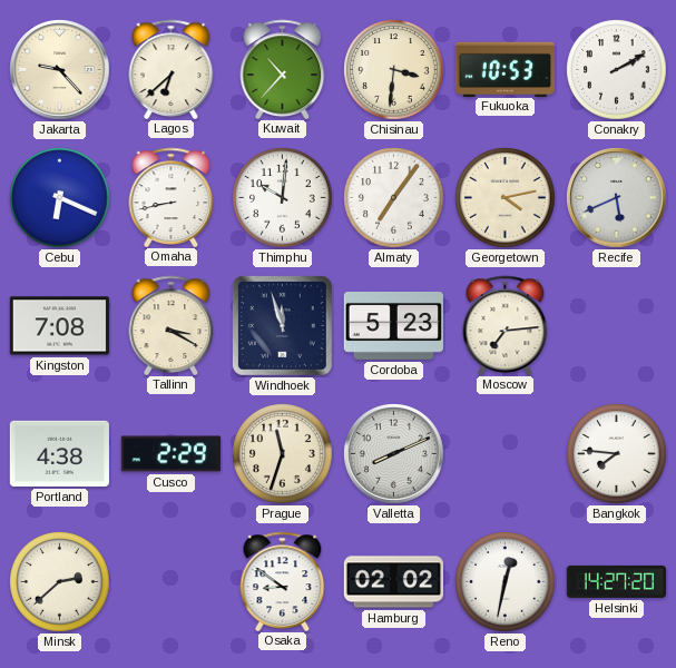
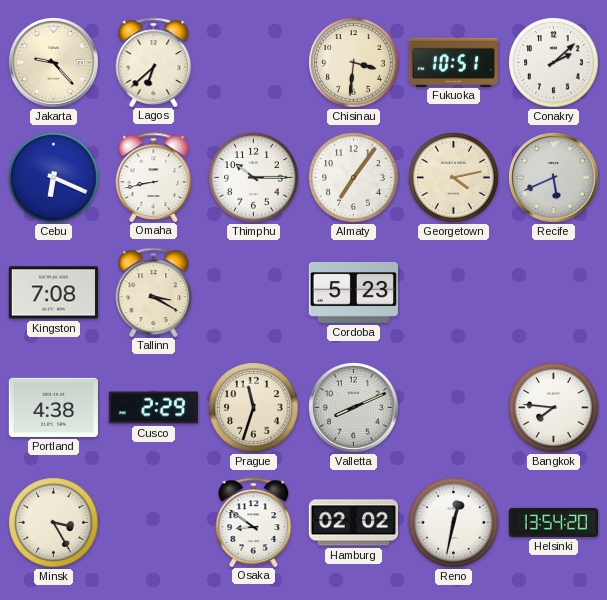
Kuwait: 10:37 -> none
Fukuoka: 10:53 -> 10:51
Conakry: 2:10 -> 2:08
Thimphu: 10:01 -> 10:15
Windhoek: 11:57 -> none
Moscow: 7:14 -> none
Minsk: 2:38 -> 3:25
Helsinki: 14:27 -> 13:54
